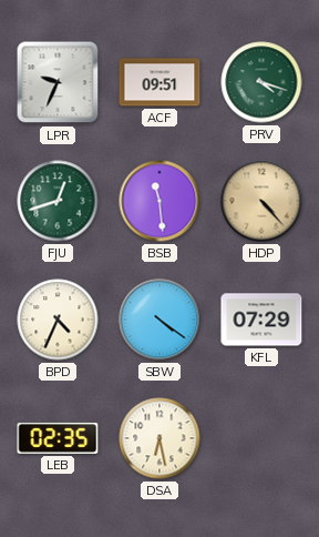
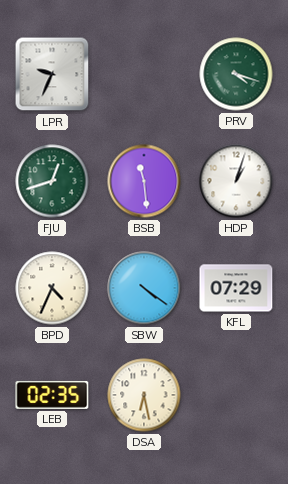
ACF: 09:51 -> none
HDP: 4:23 -> 1:03
HDP dial: champagne -> white
